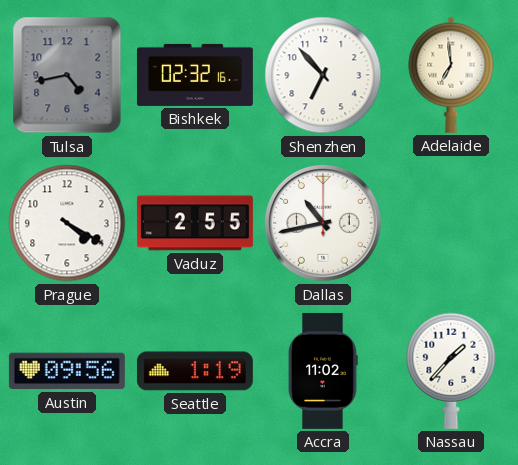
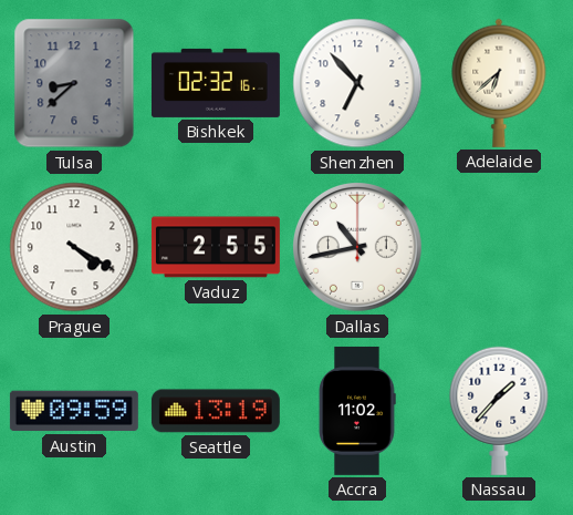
Tulsa: 4:43 -> 8:38
Adelaide: 6:59 -> 6:38
Austin: 09:56 -> 09:59
Seattle: 1:19 -> 13:19
